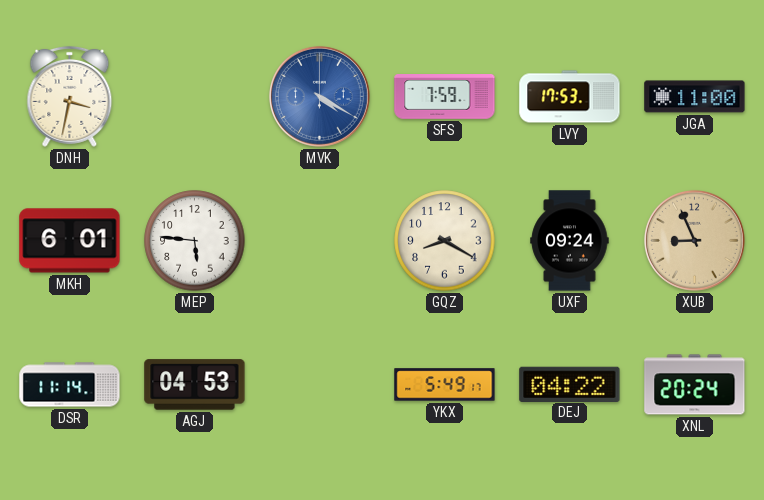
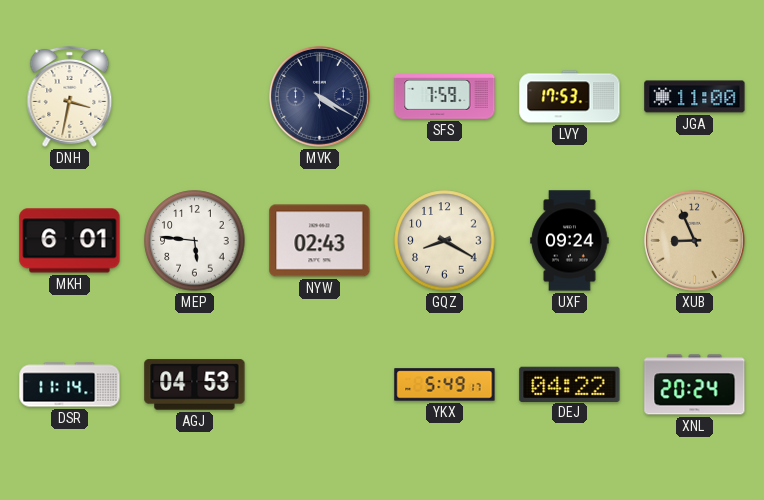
MVK dial: blue -> navy
NYW: none -> 02:43
